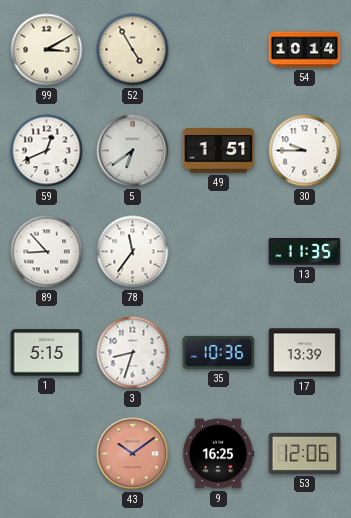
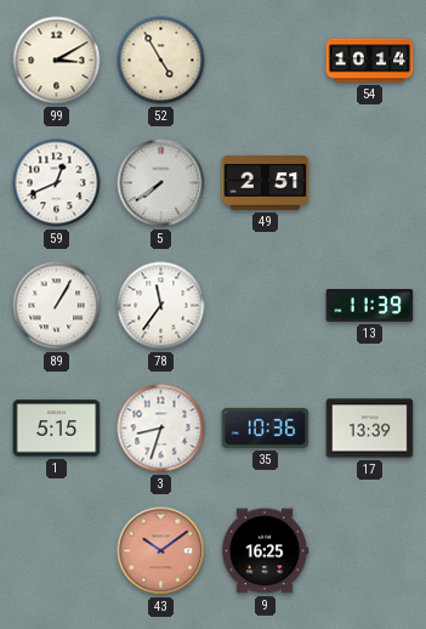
5: 6:39 -> 7:39
49: 1:51 -> 2:51
30: 9:45 -> none
89: 8:53 -> 1:05
13: 11:35 -> 11:39
53: 12:06 -> none
